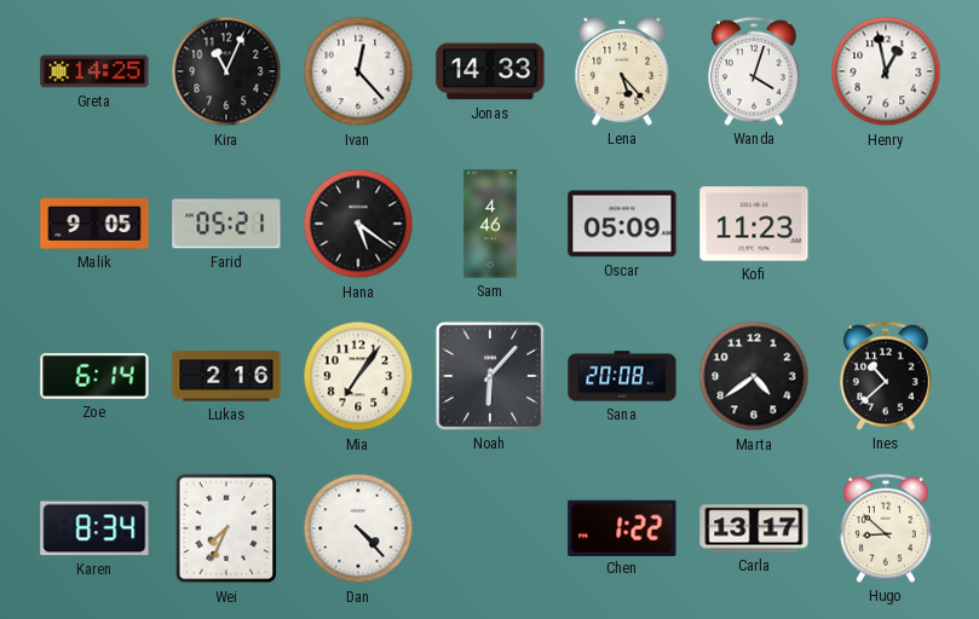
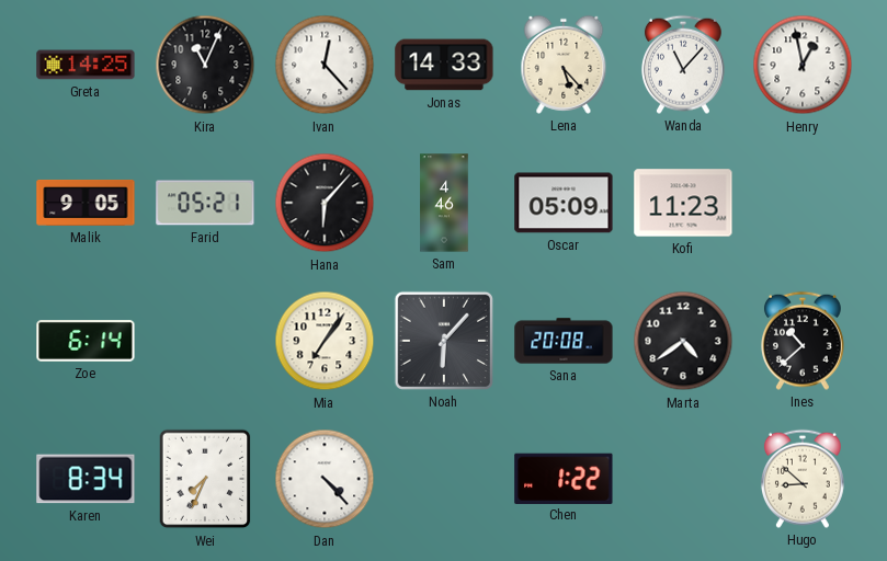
Wanda: 4:03 -> 11:07
Hana: 5:21 -> 6:07
Lukas: 2:16 -> none
Carla: 13:17 -> none
